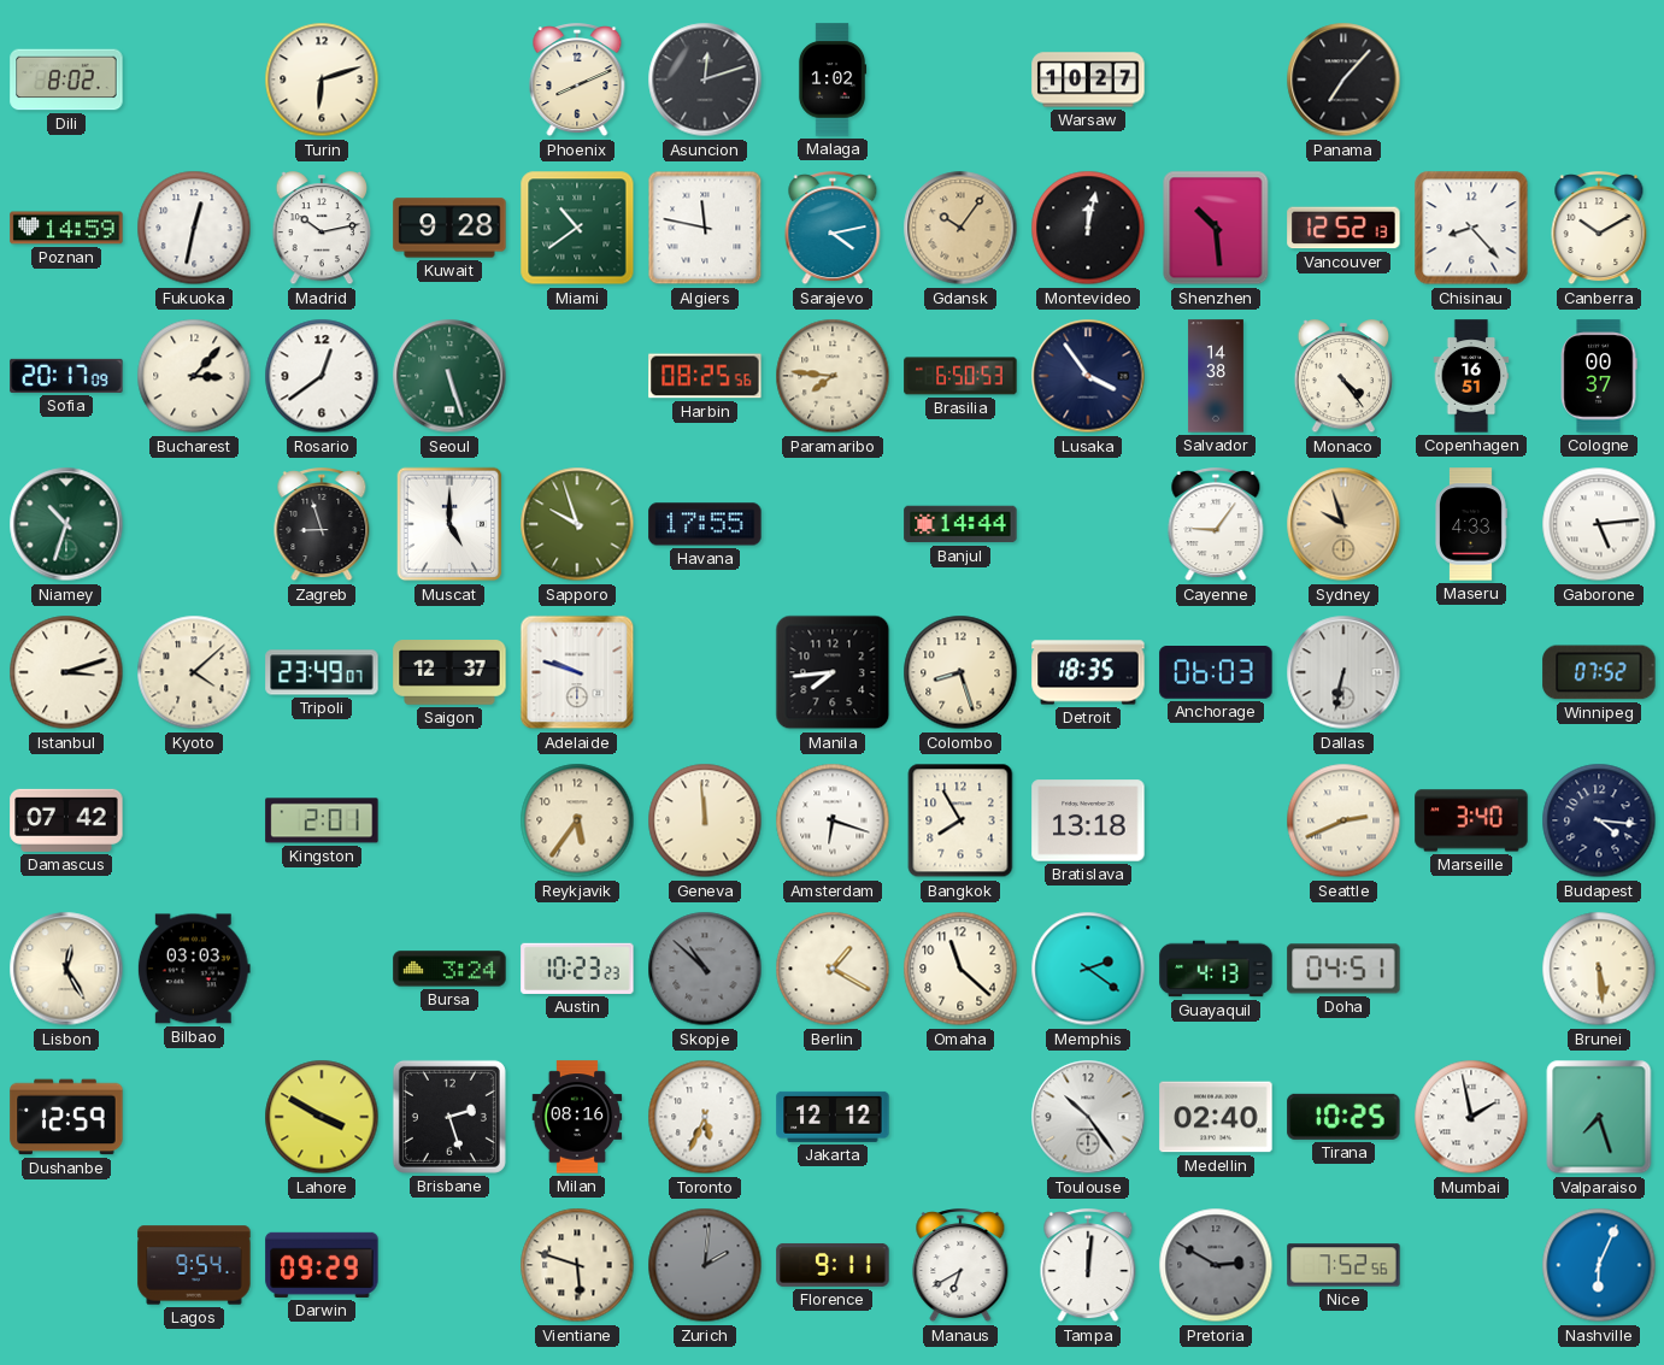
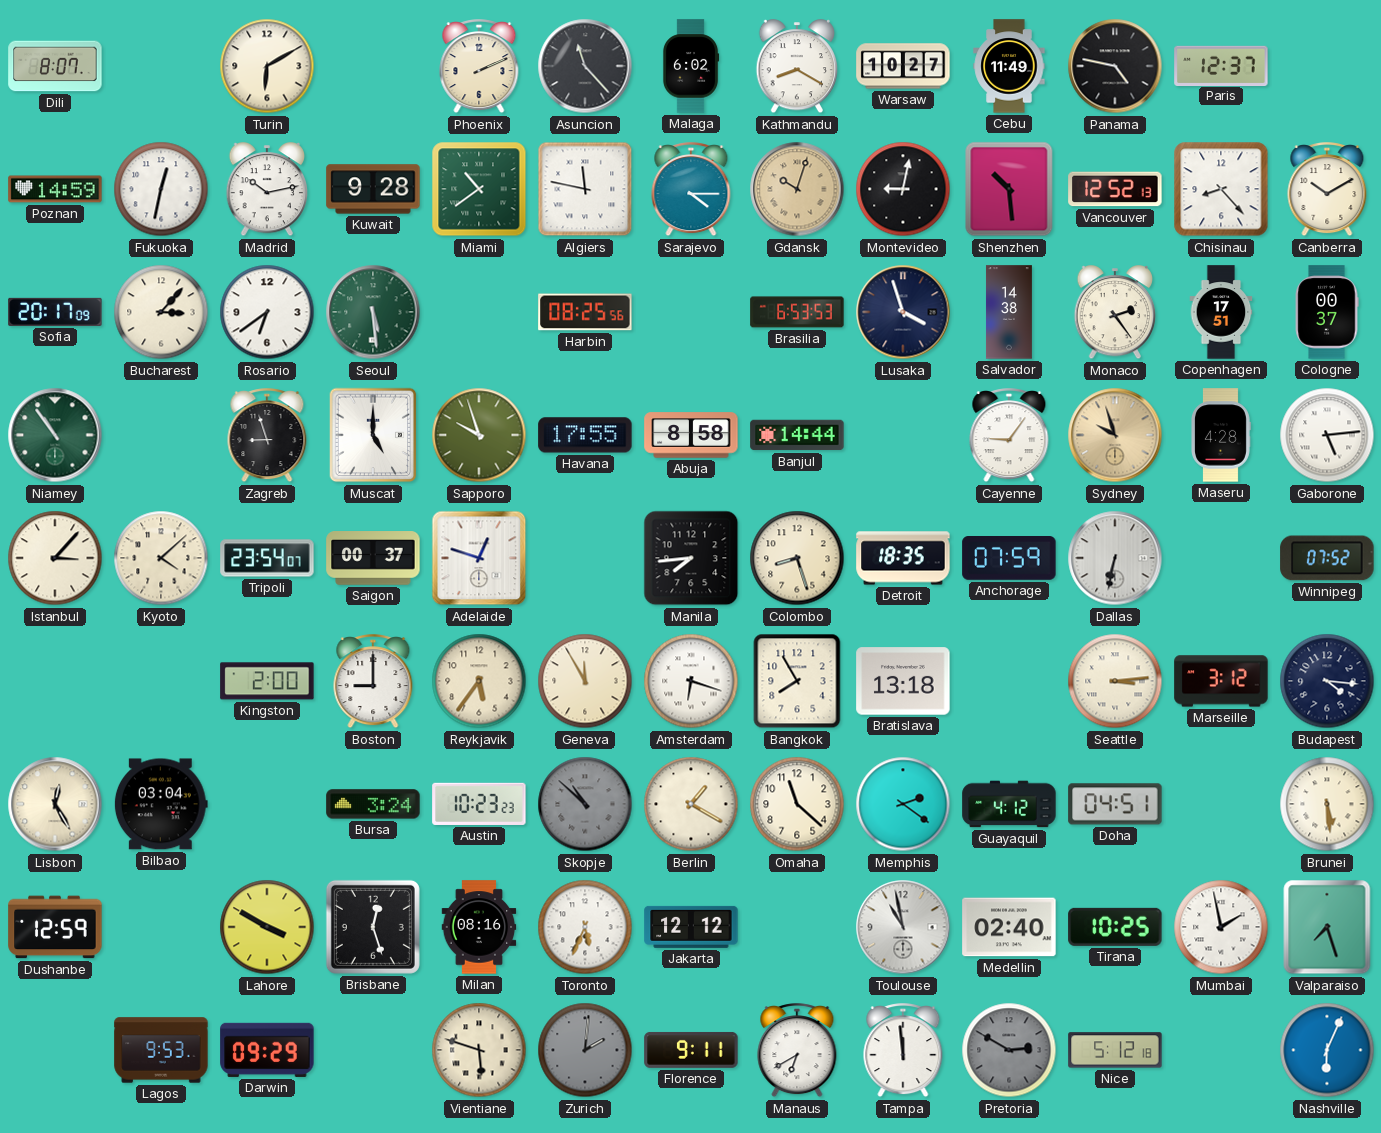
Dili: 8:02 -> 8:07
Turin: 6:12 -> 6:10
Phoenix: 8:11 -> 2:11
Asuncion: 12:12 -> 11:23
Malaga: 1:02 -> 6:02
Kathmandu: none -> 8:20
Cebu: none -> 11:49
Panama: 7:07 -> 4:47
Paris: none -> 12:37
Sarajevo: 4:13 -> 4:15
Gdansk: 10:06 -> 10:03
Montevideo: 12:02 -> 9:02
Rosario: 12:39 -> 6:39
Seoul: 5:27 -> 5:29
Paramaribo: 7:46 -> none
Brasilia: 6:50 -> 6:53
Lusaka: 3:54 -> 3:57
Monaco: 4:24 -> 2:24
Copenhagen: 16:51 -> 17:51
Niamey: 10:33 -> 10:54
Abuja: none -> 8:58
Maseru: 4:33 -> 4:28
Istanbul: 3:12 -> 3:07
Tripoli: 23:49 -> 23:54
Saigon: 12:37 -> 00:37
Adelaide: 9:48 -> 12:48
Anchorage: 06:03 -> 07:59
Damascus: 07:42 -> none
Kingston: 2:01 -> 2:00
Boston: none -> 9:00
Geneva: 11:59 -> 11:55
Seattle: 2:41 -> 3:14
Marseille: 3:40 -> 3:12
Bilbao: 03:03 -> 03:04
Guayaquil: 4:13 -> 4:12
Brisbane: 2:27 -> 12:27
Toulouse: 10:24 -> 10:58
Lagos: 9:54 -> 9:53
Tampa: 12:01 -> 11:59
Nice: 7:52 -> 5:12
